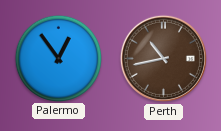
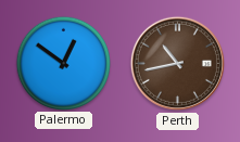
Palermo: 12:54 -> 12:51
